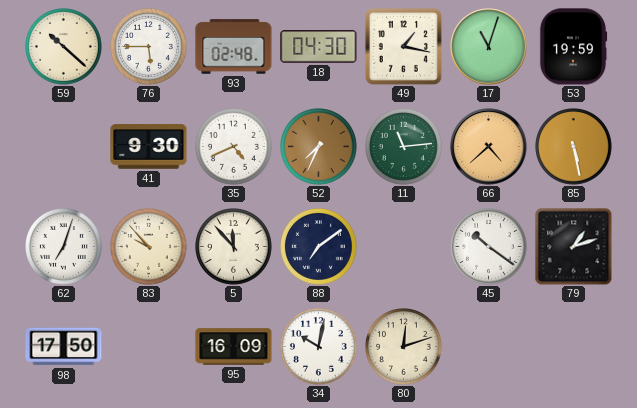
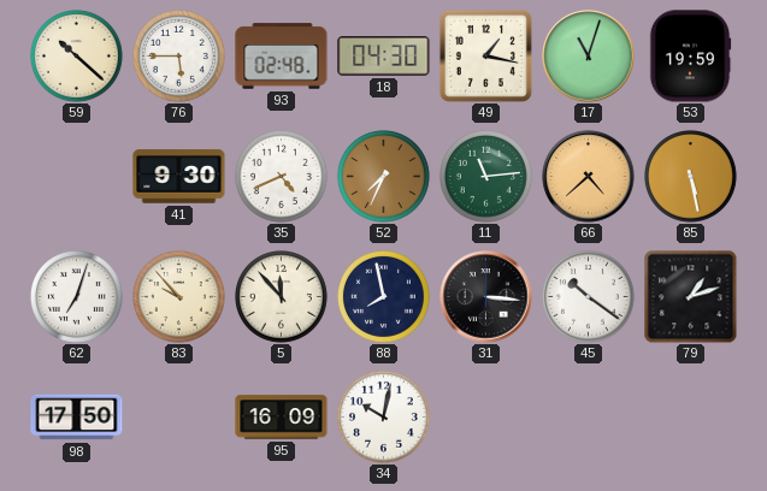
88: 7:09 -> 7:58
31: none -> 3:16
80: 12:12 -> none
